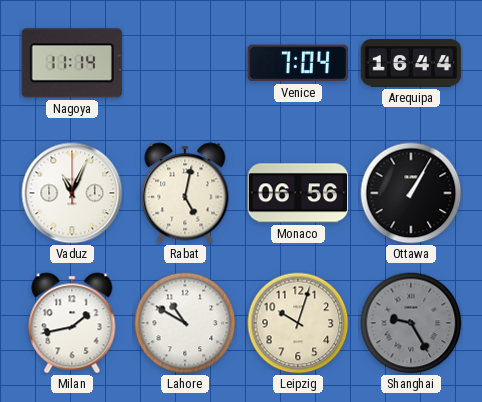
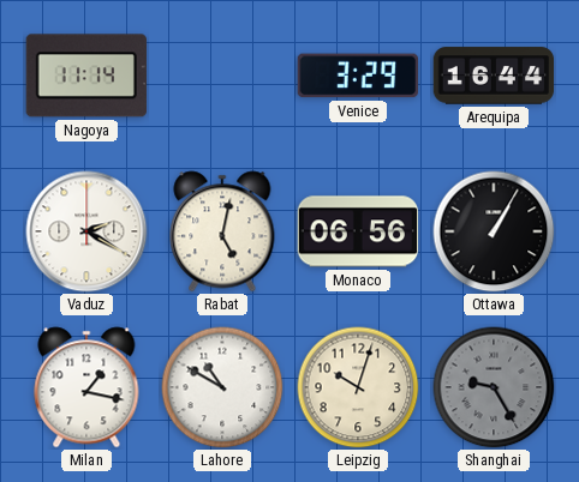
Venice: 7:04 -> 3:29
Vaduz: 11:04 -> 2:20
Milan: 1:43 -> 1:17
